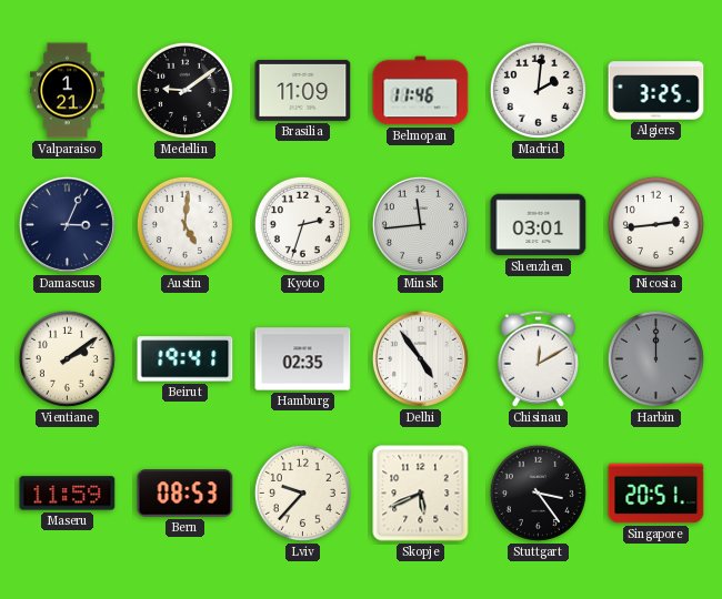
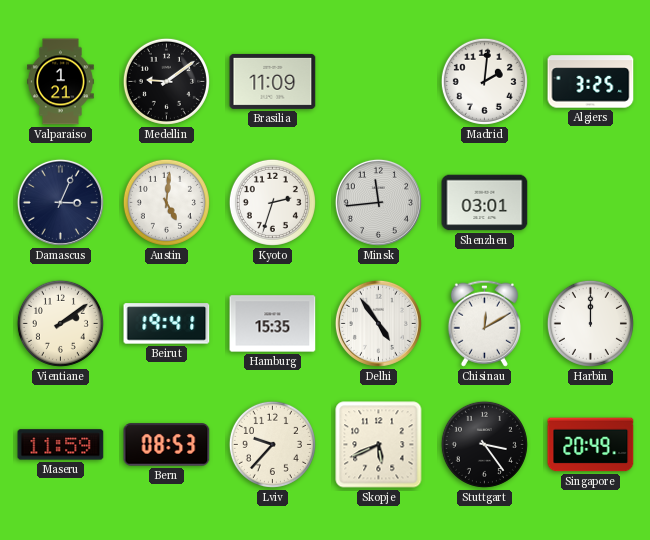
Belmopan: 11:46 -> none
Nicosia: 2:44 -> none
Hamburg: 02:35 -> 15:35
Harbin dial: grey -> white
Singapore: 20:51 -> 20:49
